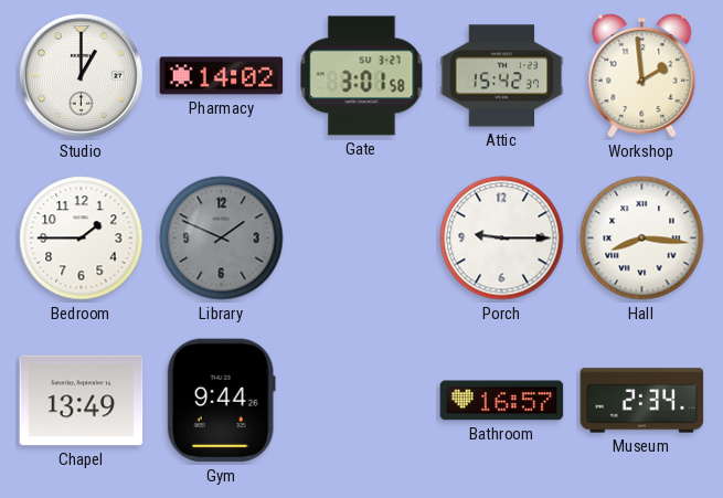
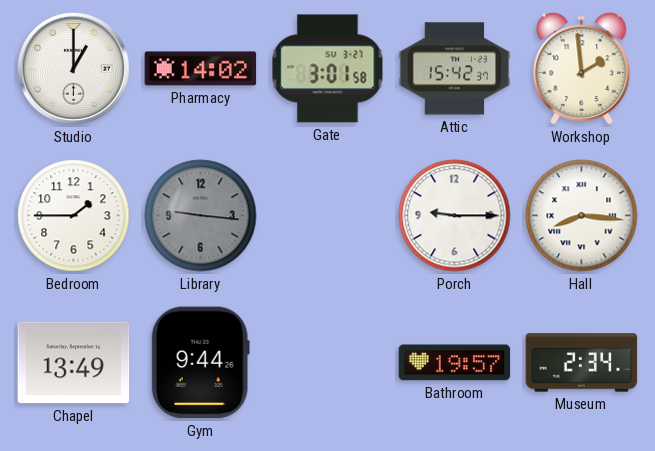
Library: 1:49 -> 9:16
Bathroom: 16:57 -> 19:57
